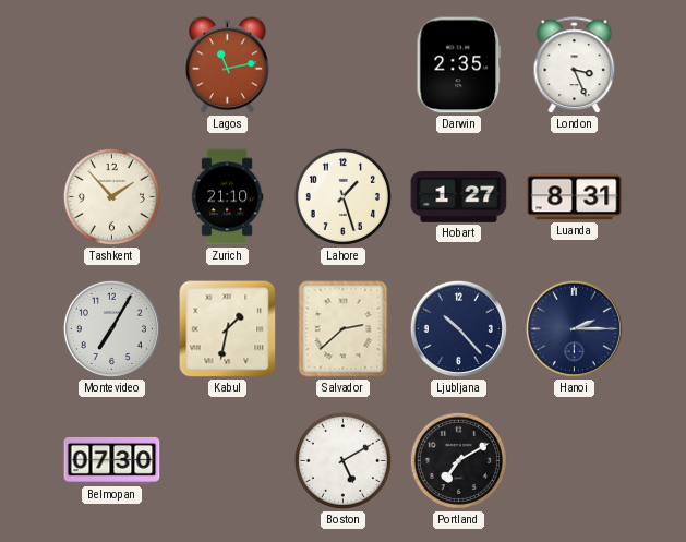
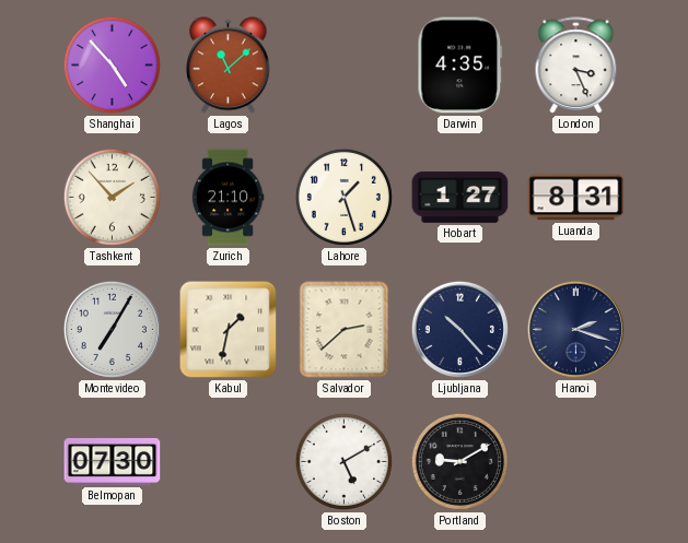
Shanghai: none -> 4:53
Lagos: 11:13 -> 11:08
Darwin: 2:35 -> 4:35
Hanoi: 2:15 -> 2:18
Portland: 7:10 -> 9:10
